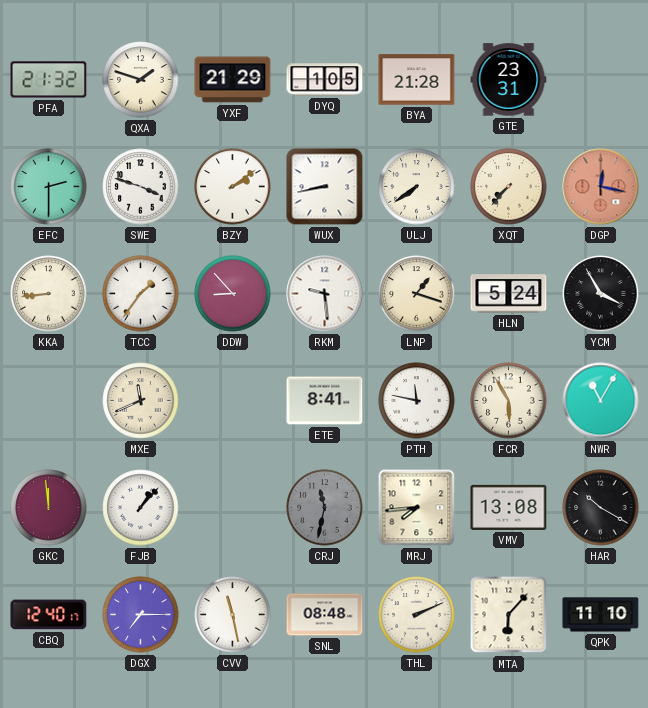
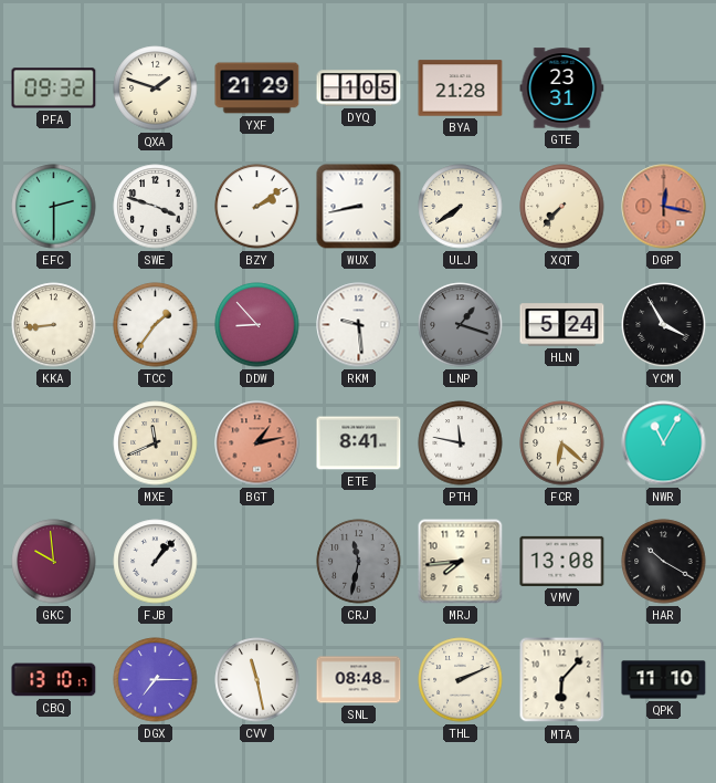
PFA: 21:32 -> 09:32
LNP dial: cream -> grey
BGT: none -> 1:13
FCR: 5:55 -> 6:22
GKC: 11:59 -> 9:59
CBQ: 12:40 -> 13:10
